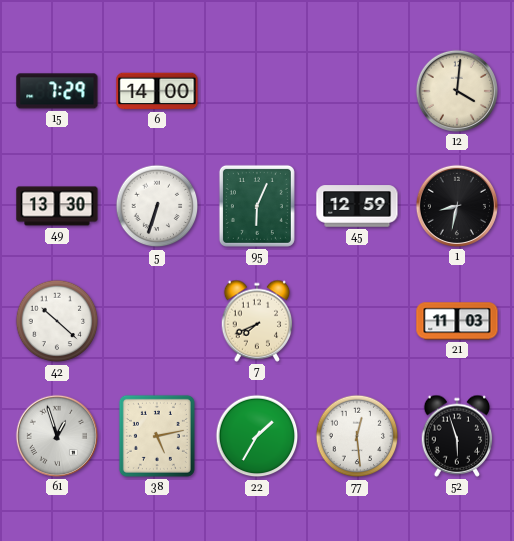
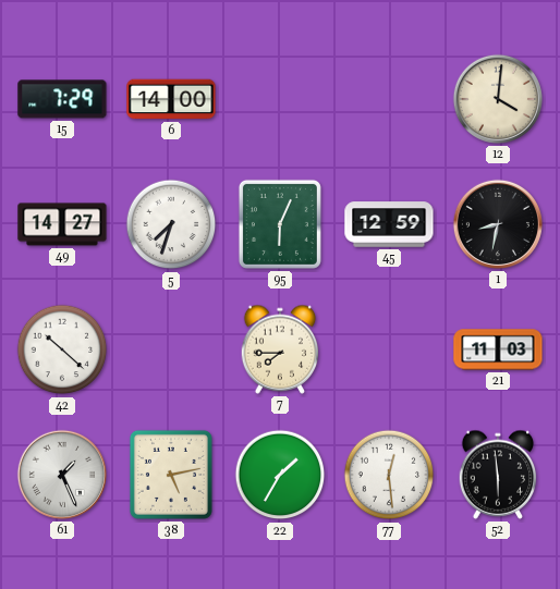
49: 13:30 -> 14:27
5: 6:33 -> 7:33
7: 7:41 -> 7:45
61: 12:57 -> 1:26
52: 5:57 -> 5:59
